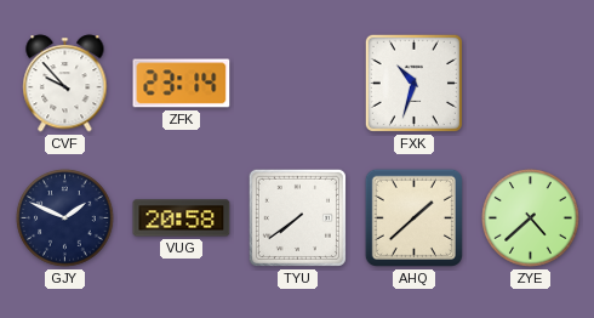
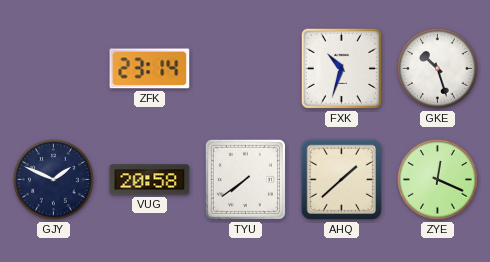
CVF: 9:53 -> none
GKE: none -> 10:27
ZYE: 4:38 -> 12:19
